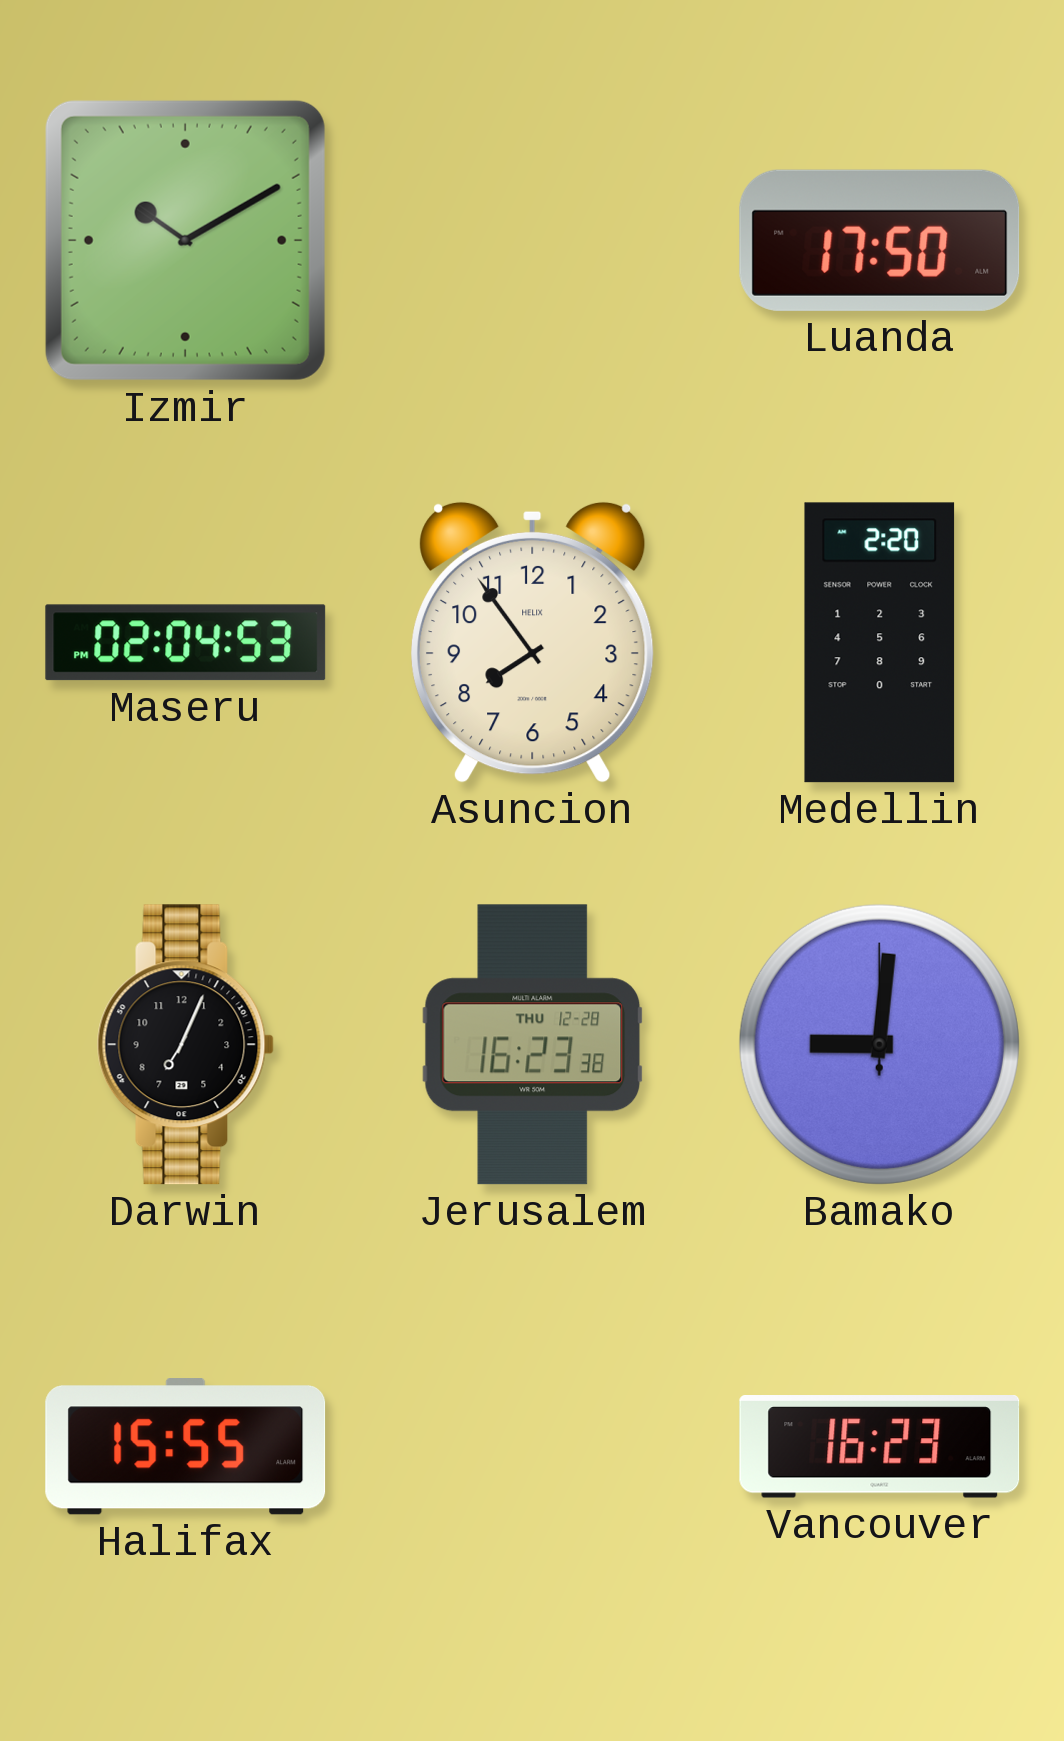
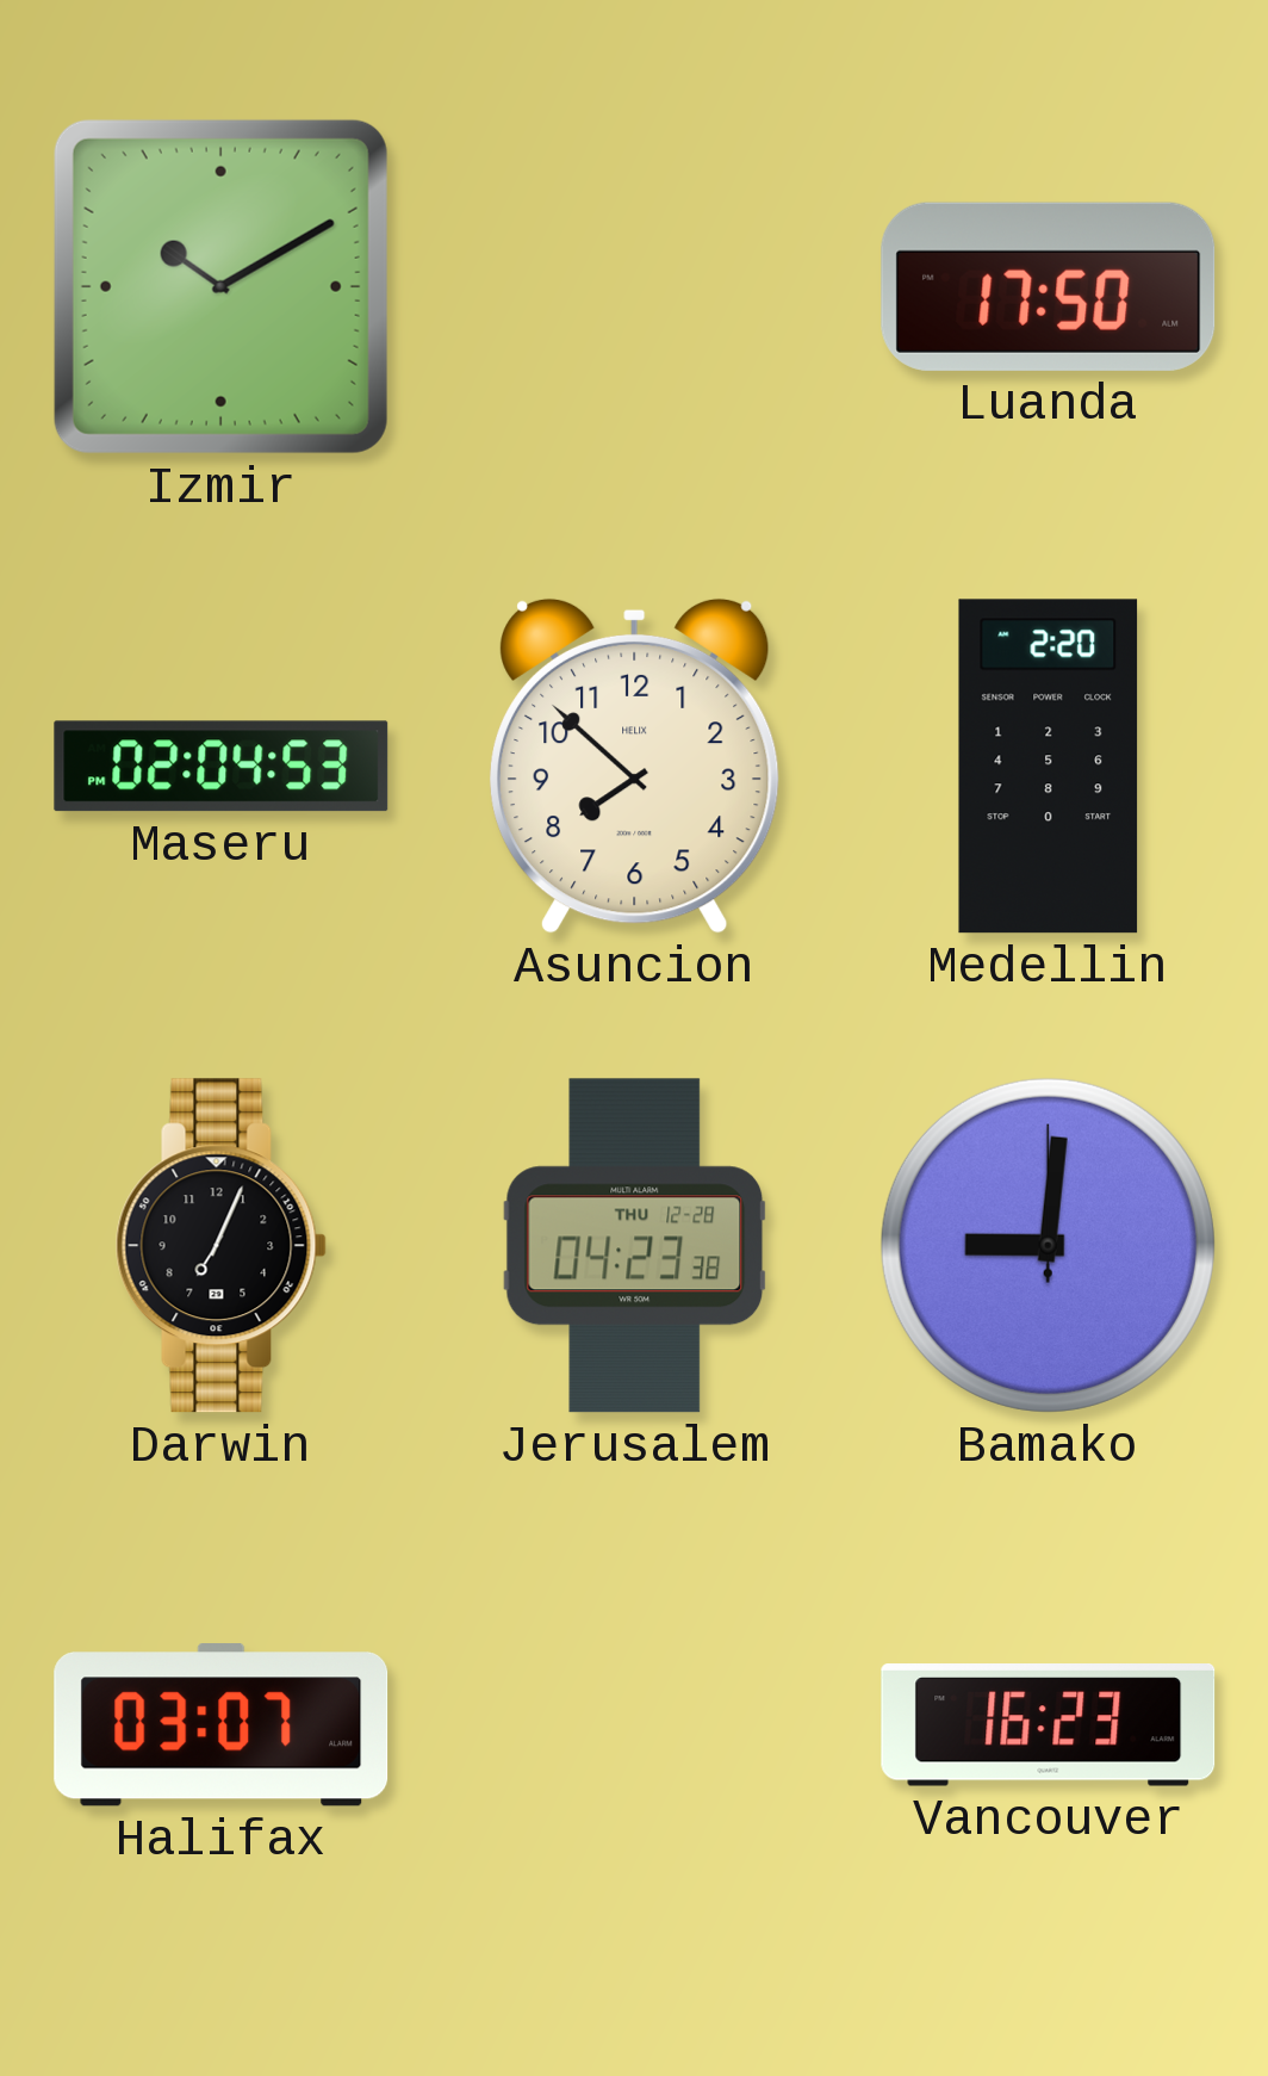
Asuncion: 7:54 -> 7:52
Jerusalem: 16:23 -> 04:23
Halifax: 15:55 -> 03:07
